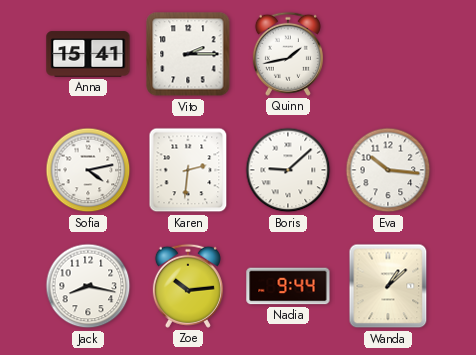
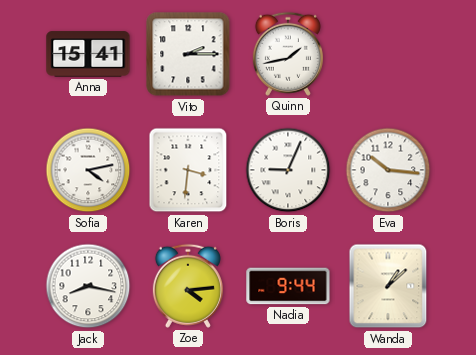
Karen: 2:31 -> 3:31
Boris: 9:08 -> 9:04
Zoe: 10:14 -> 4:14
